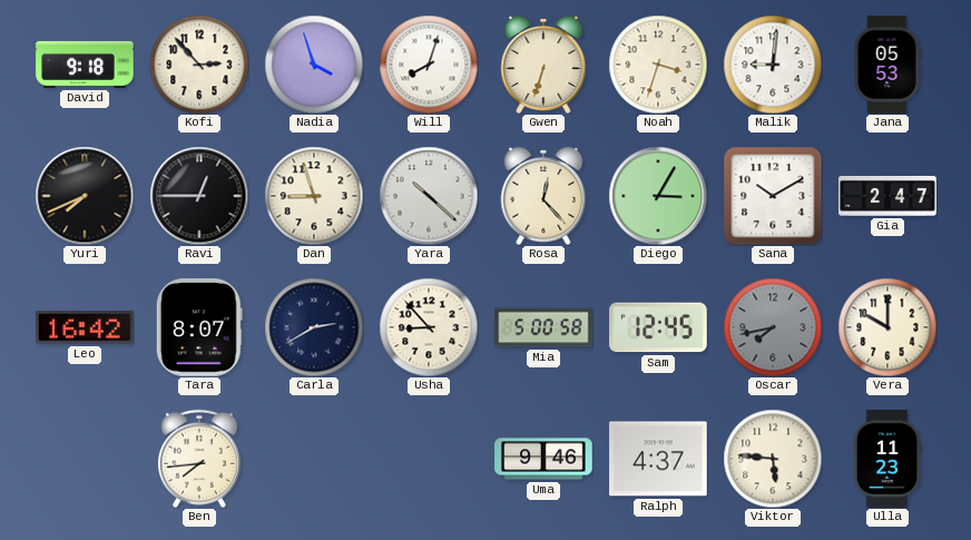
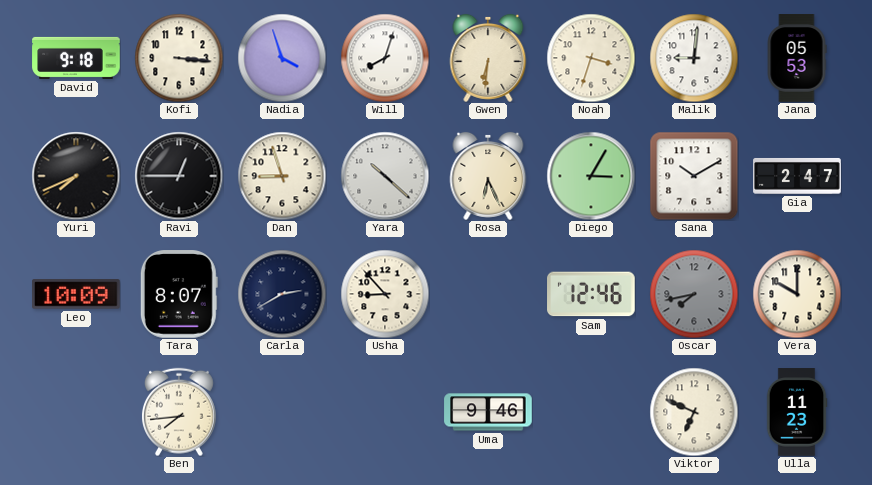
Kofi: 2:53 -> 3:16
Gwen: 6:33 -> 6:31
Rosa: 12:23 -> 6:26
Leo: 16:42 -> 10:09
Mia: 5:00 -> none
Sam: 12:45 -> 12:46
Ralph: 4:37 -> none
Viktor: 5:46 -> 6:49
